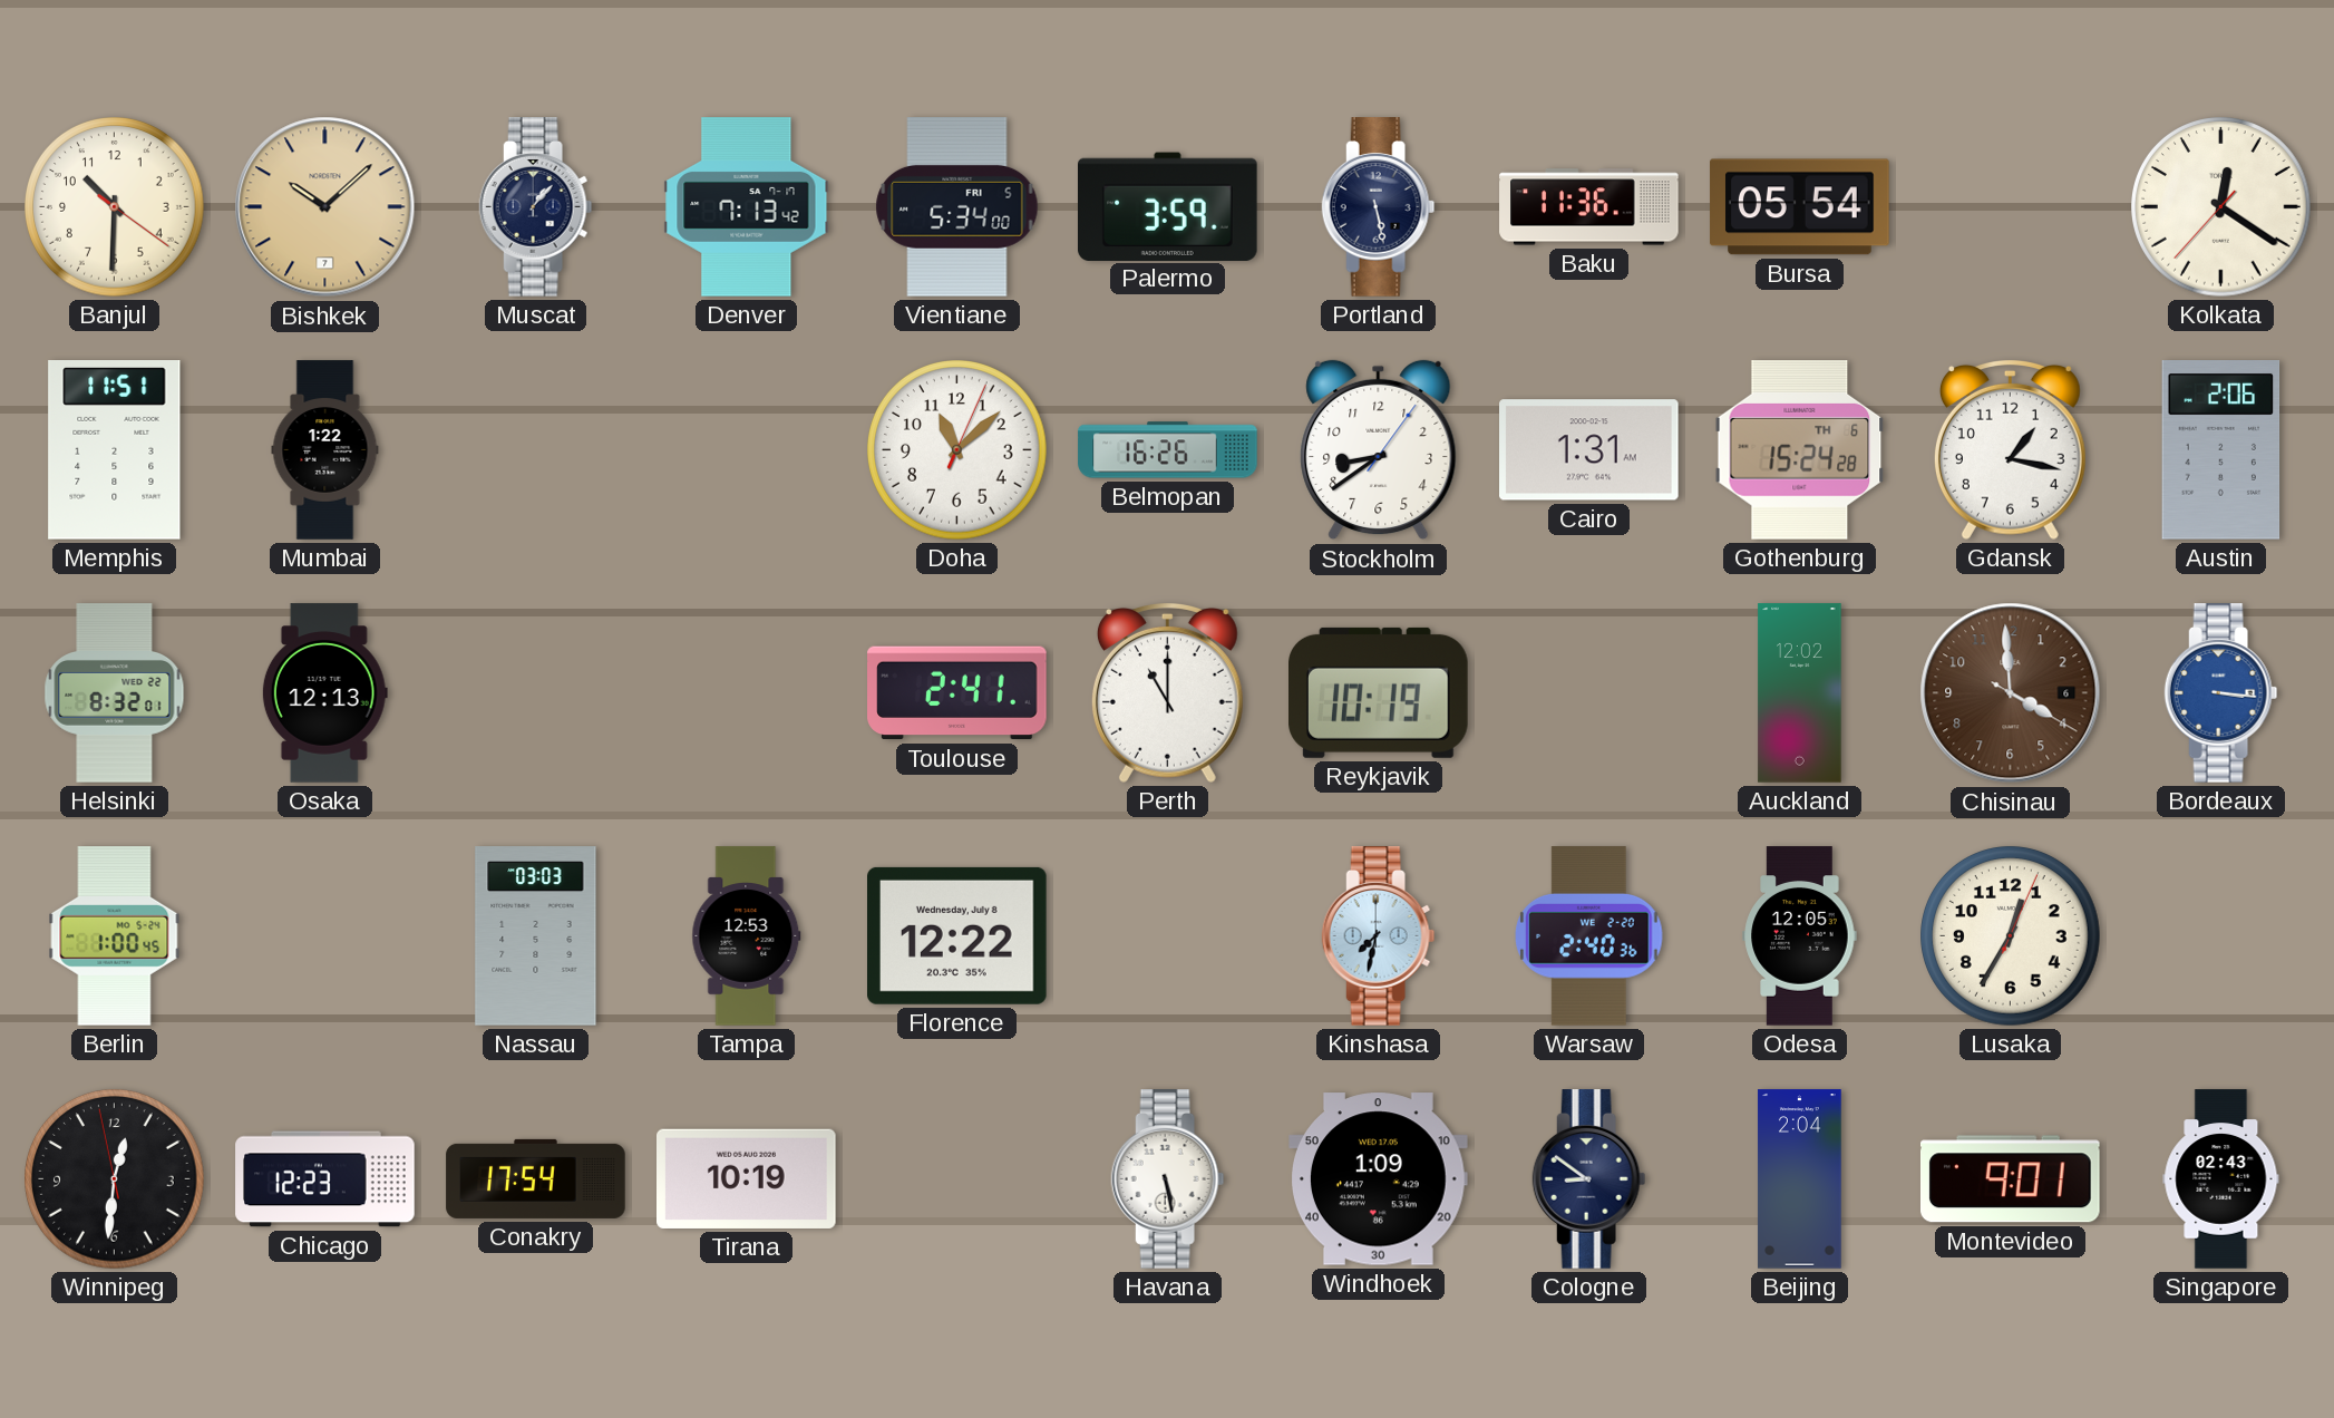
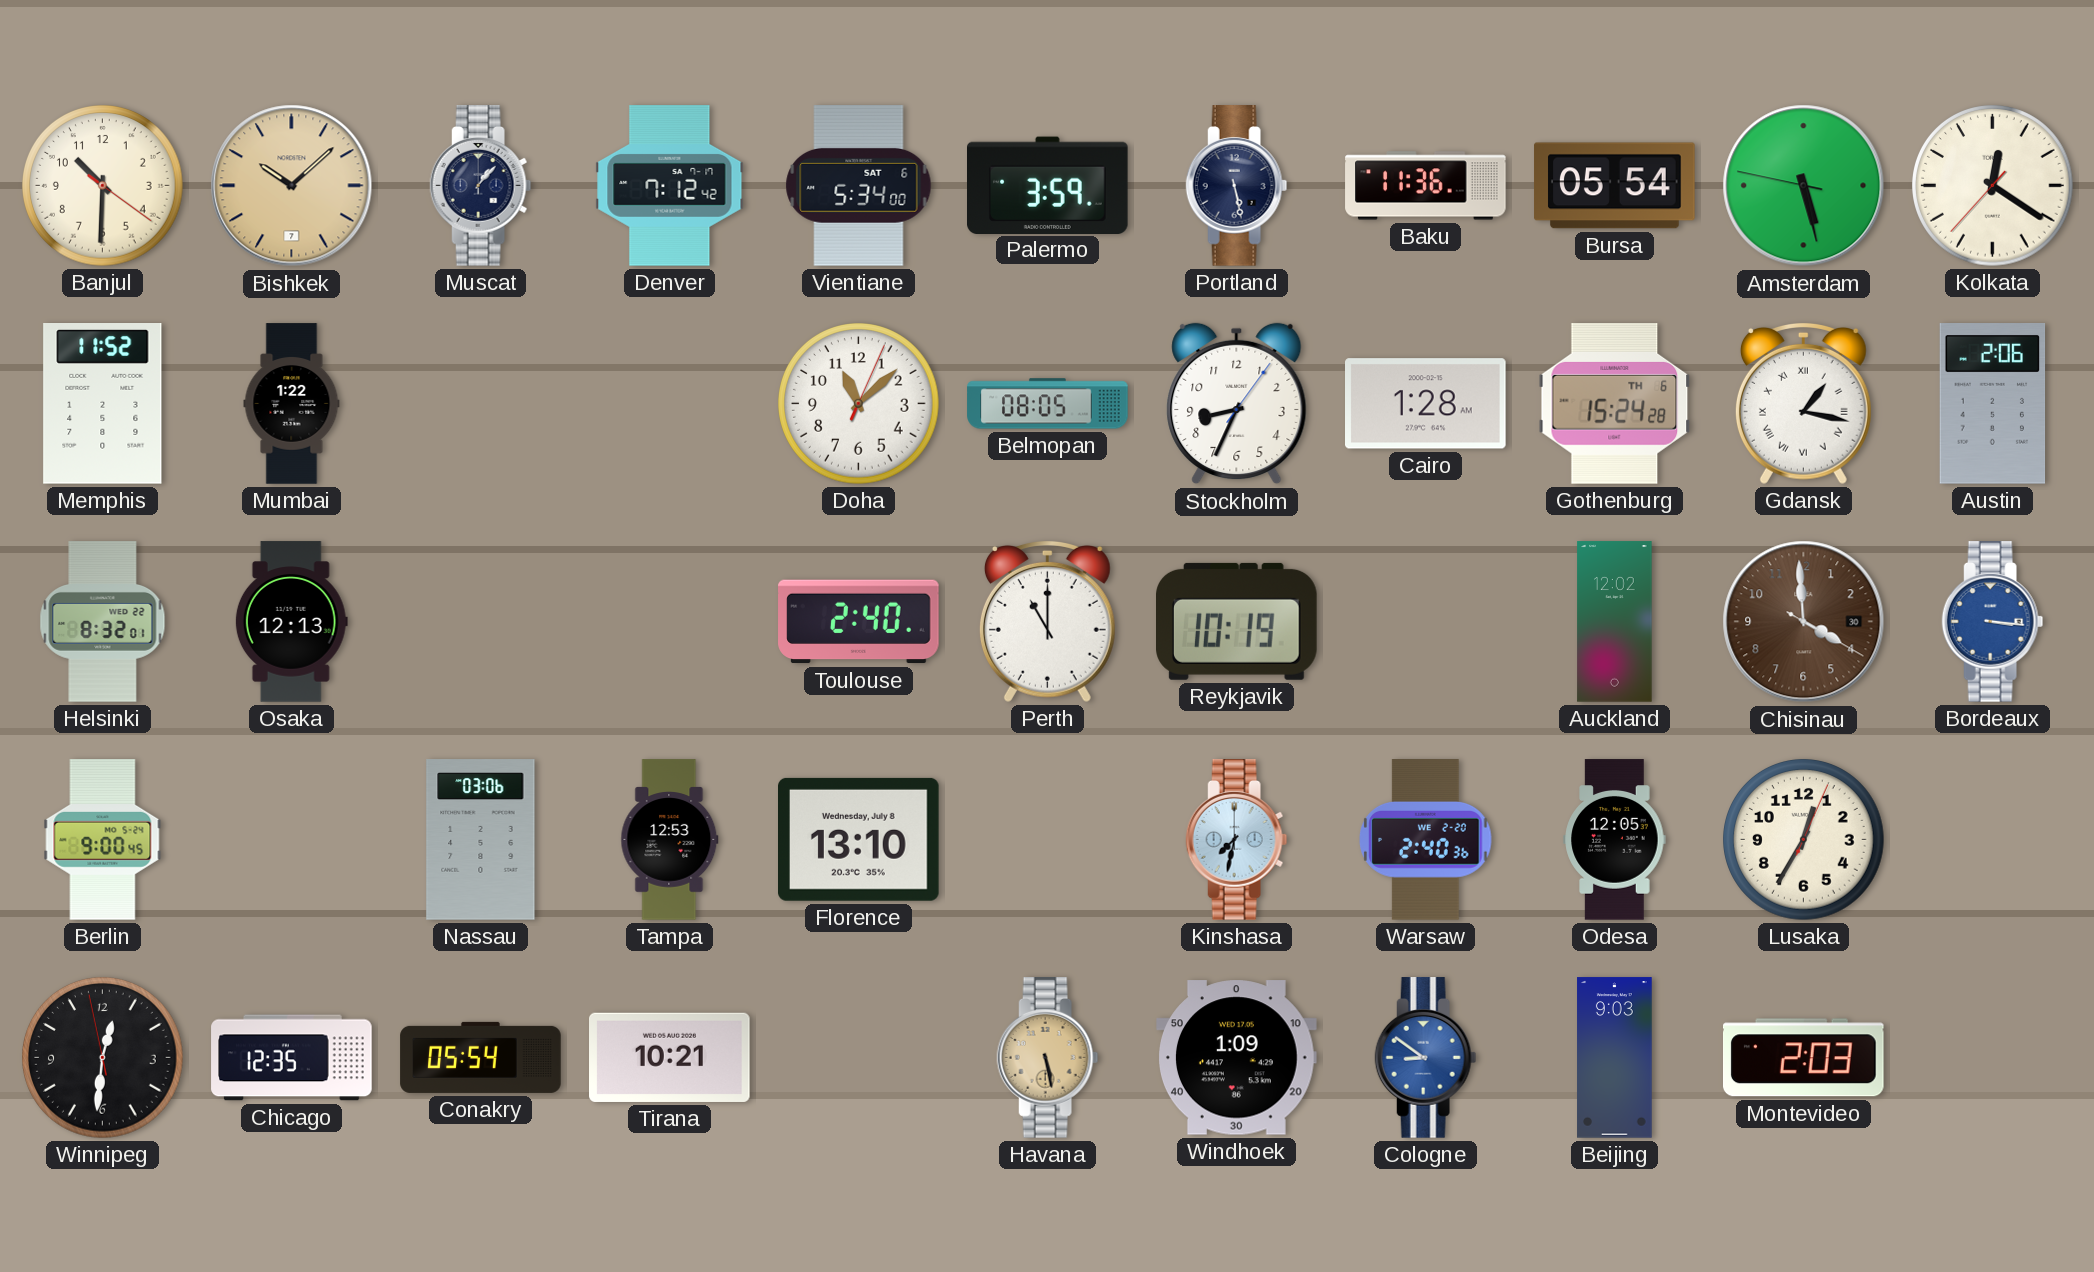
Denver: 7:13 -> 7:12
Vientiane date: FRI 5 -> SAT 6
Amsterdam: none -> 5:27
Memphis: 11:51 -> 11:52
Belmopan: 16:26 -> 08:05
Stockholm: 8:39 -> 8:34
Cairo: 1:31 -> 1:28
Gdansk numerals: Arabic -> Roman
Toulouse: 2:41 -> 2:40
Chisinau date: 6 -> 30
Berlin: 1:00 -> 9:00
Nassau: 03:03 -> 03:06
Florence: 12:22 -> 13:10
Chicago: 12:23 -> 12:35
Conakry: 17:54 -> 05:54
Tirana: 10:19 -> 10:21
Havana dial: white -> champagne
Cologne dial: navy -> blue
Beijing: 2:04 -> 9:03
Montevideo: 9:01 -> 2:03
Singapore: 02:43 -> none
